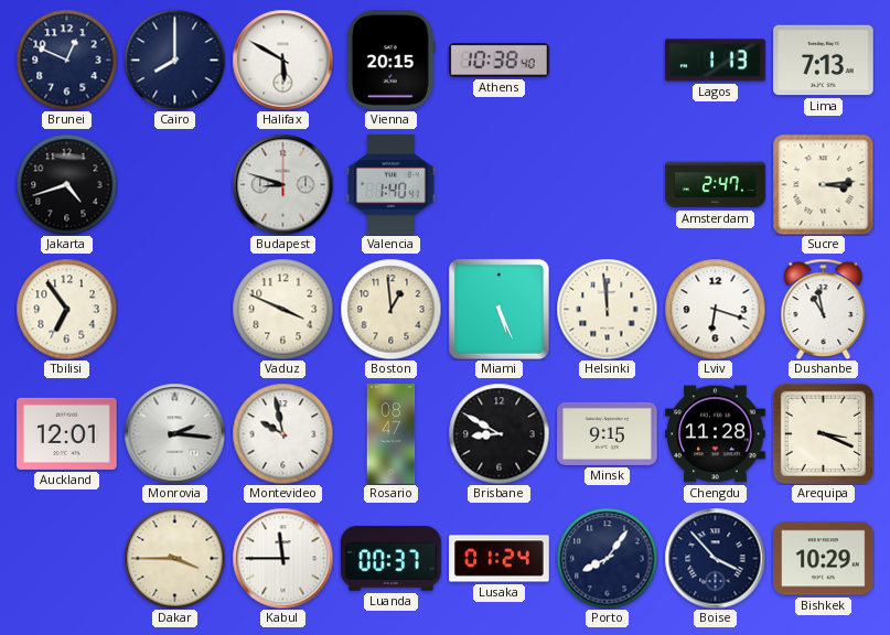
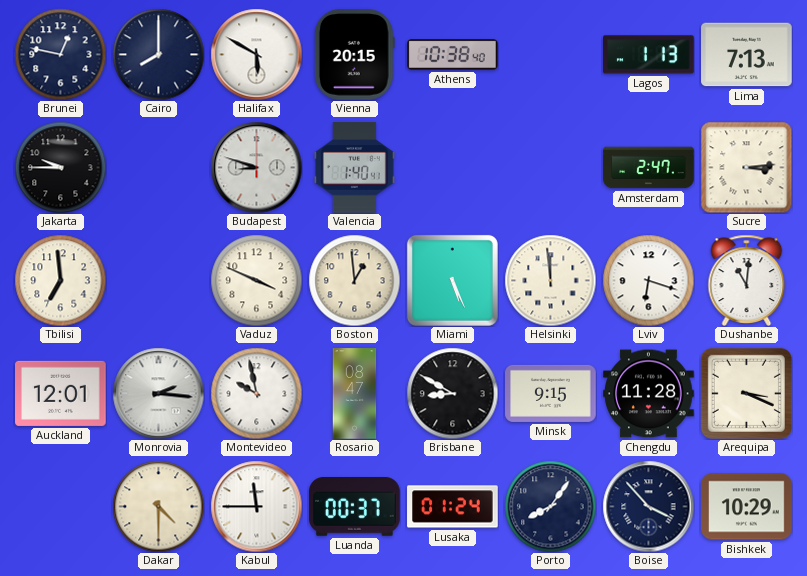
Brunei: 12:49 -> 12:47
Jakarta: 4:42 -> 9:45
Tbilisi: 6:54 -> 6:59
Dushanbe: 10:58 -> 11:01
Dakar: 3:45 -> 4:30
